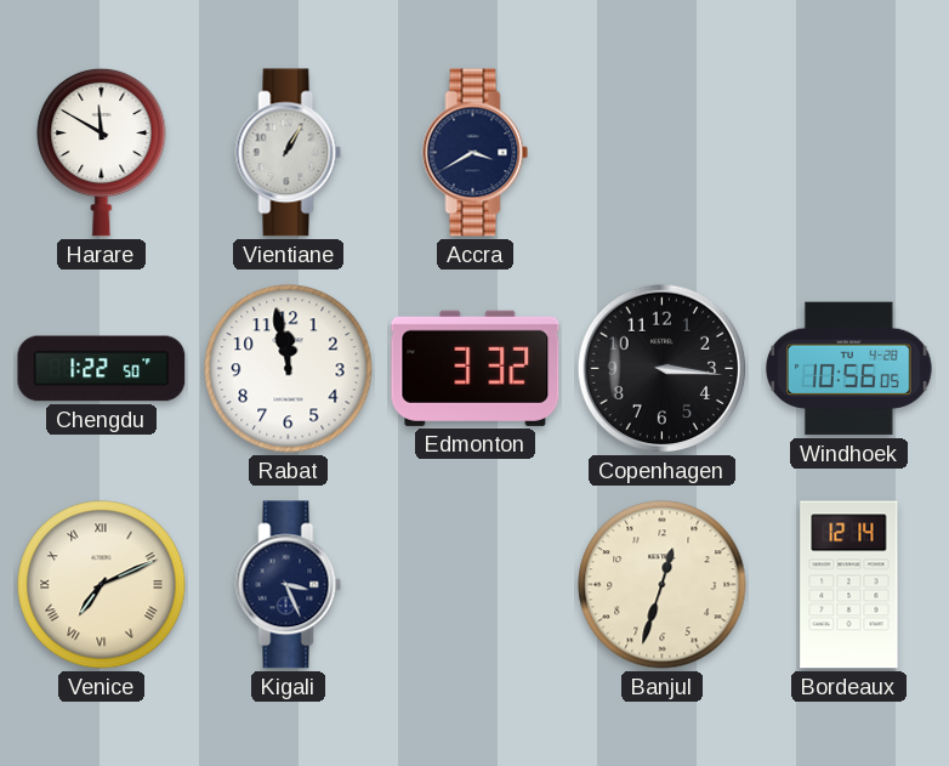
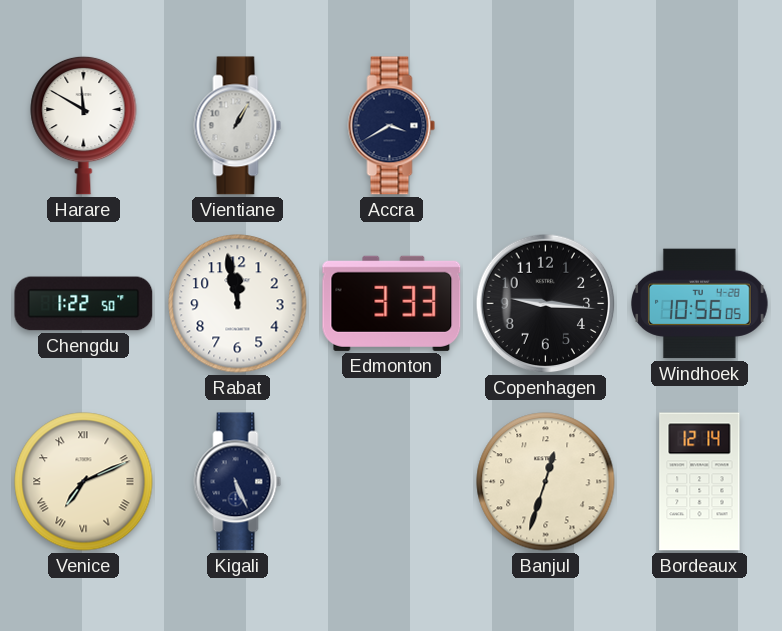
Edmonton: 3:32 -> 3:33
Copenhagen: 3:16 -> 9:16
Kigali: 3:26 -> 5:26
